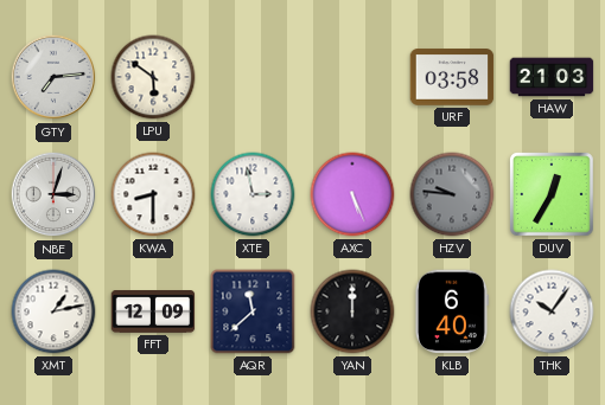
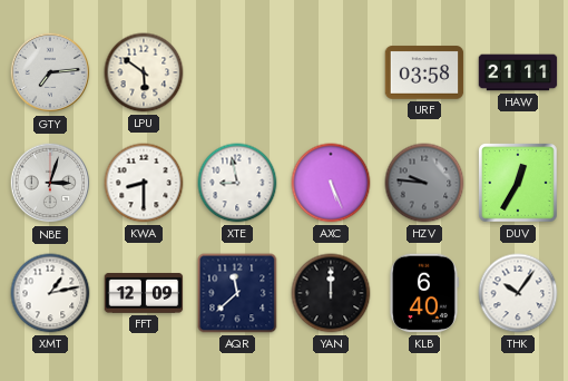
HAW: 21:03 -> 21:11
XTE: 2:58 -> 8:58
